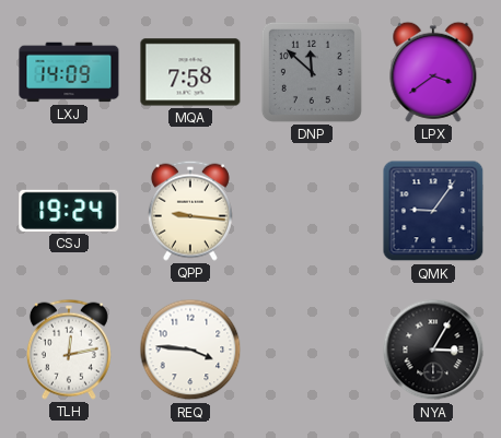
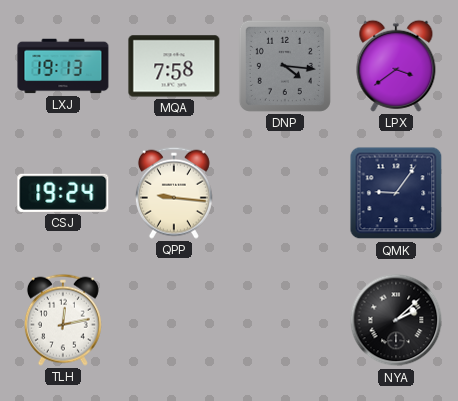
LXJ: 14:09 -> 19:13
DNP: 11:52 -> 4:16
REQ: 3:46 -> none
NYA: 3:05 -> 2:08
